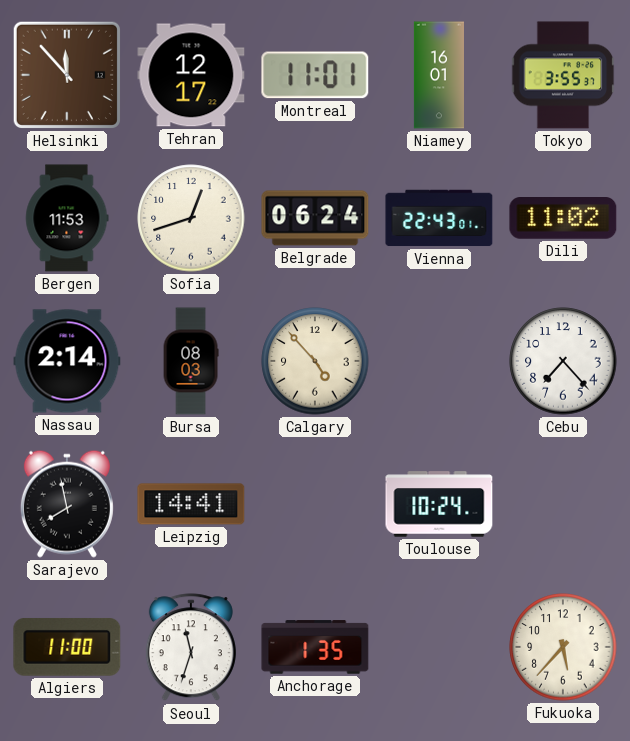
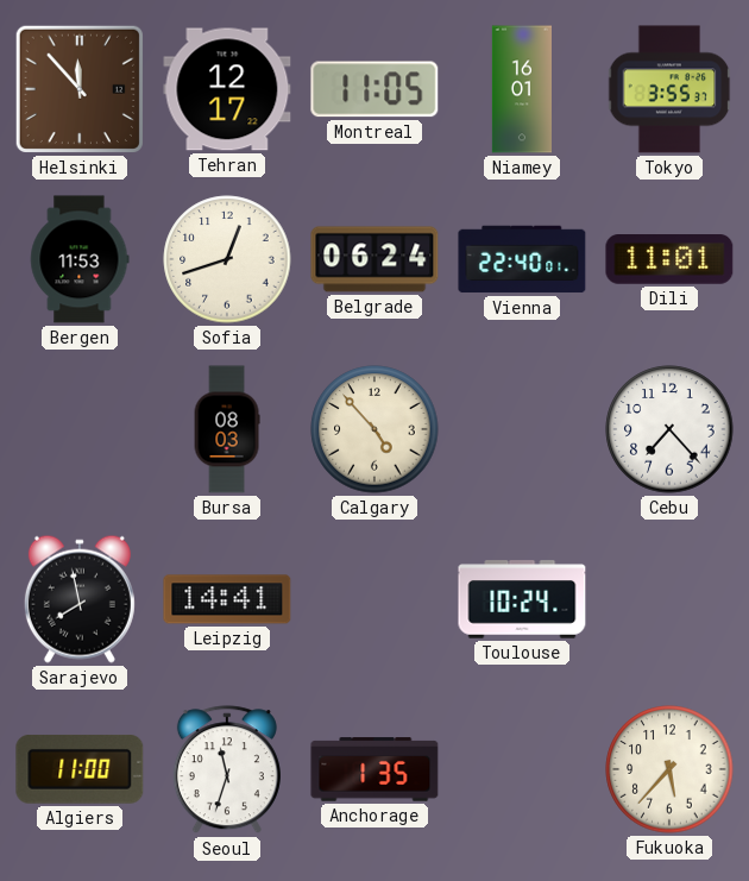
Montreal: 11:01 -> 11:05
Vienna: 22:43 -> 22:40
Dili: 11:02 -> 11:01
Nassau: 2:14 -> none
